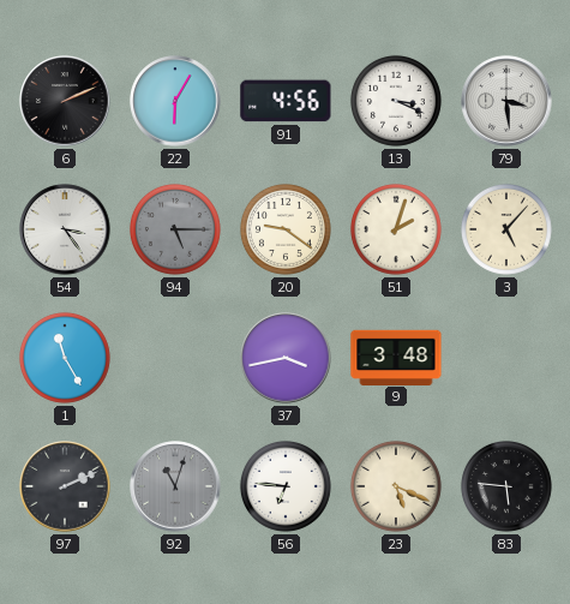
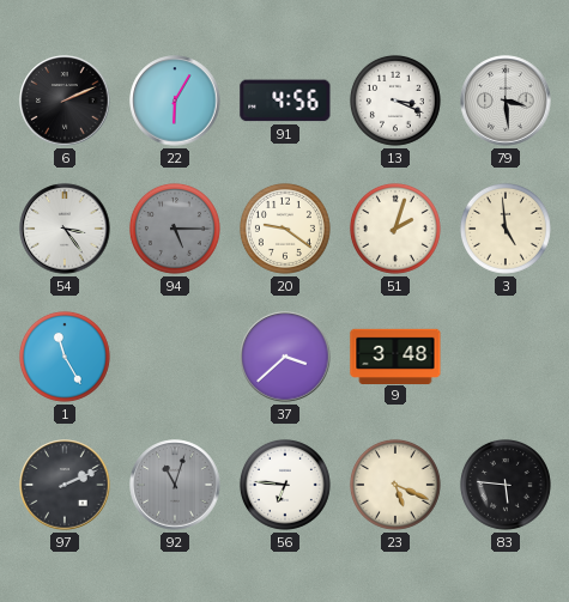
3: 5:07 -> 4:59
37: 3:43 -> 3:38
